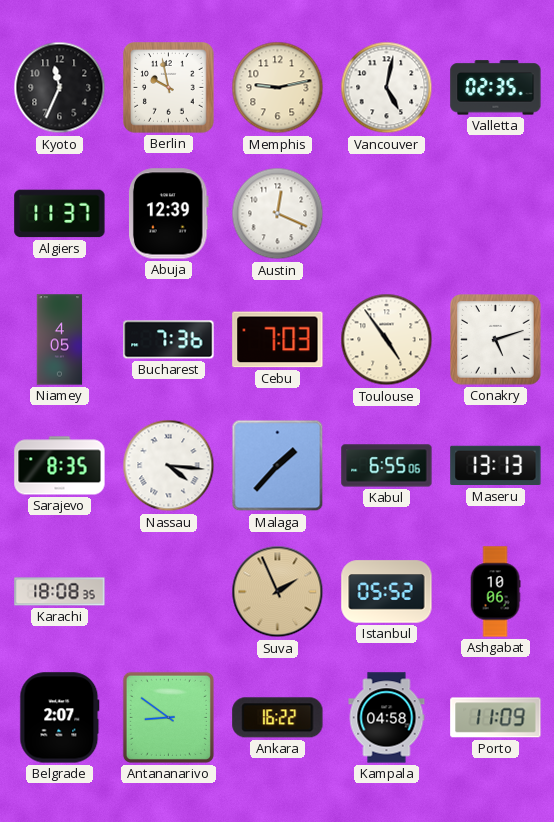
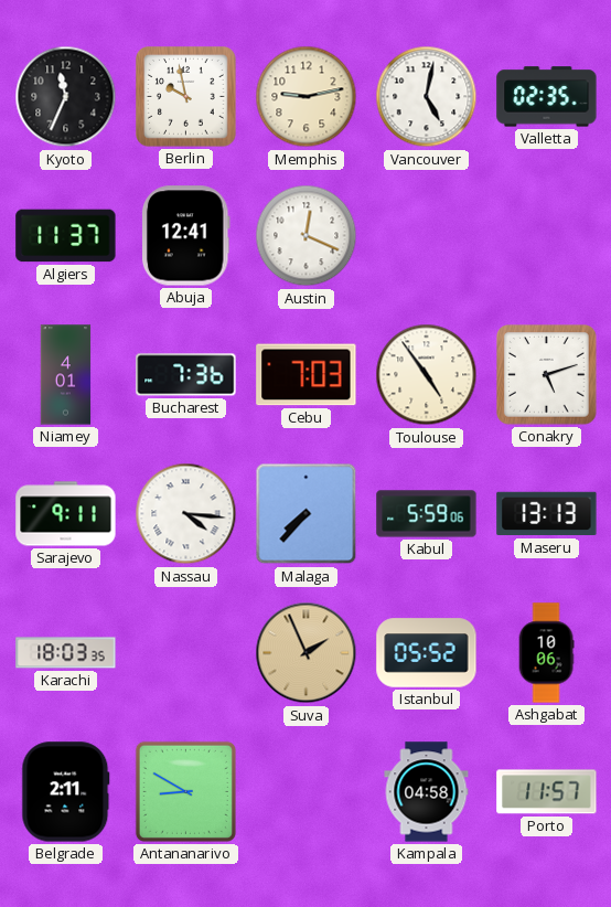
Abuja: 12:39 -> 12:41
Niamey: 4:05 -> 4:01
Sarajevo: 8:35 -> 9:11
Malaga: 1:37 -> 7:37
Kabul: 6:55 -> 5:59
Karachi: 18:08 -> 18:03
Belgrade: 2:07 -> 2:11
Antananarivo: 8:51 -> 8:50
Ankara: 16:22 -> none
Porto: 11:09 -> 11:57
